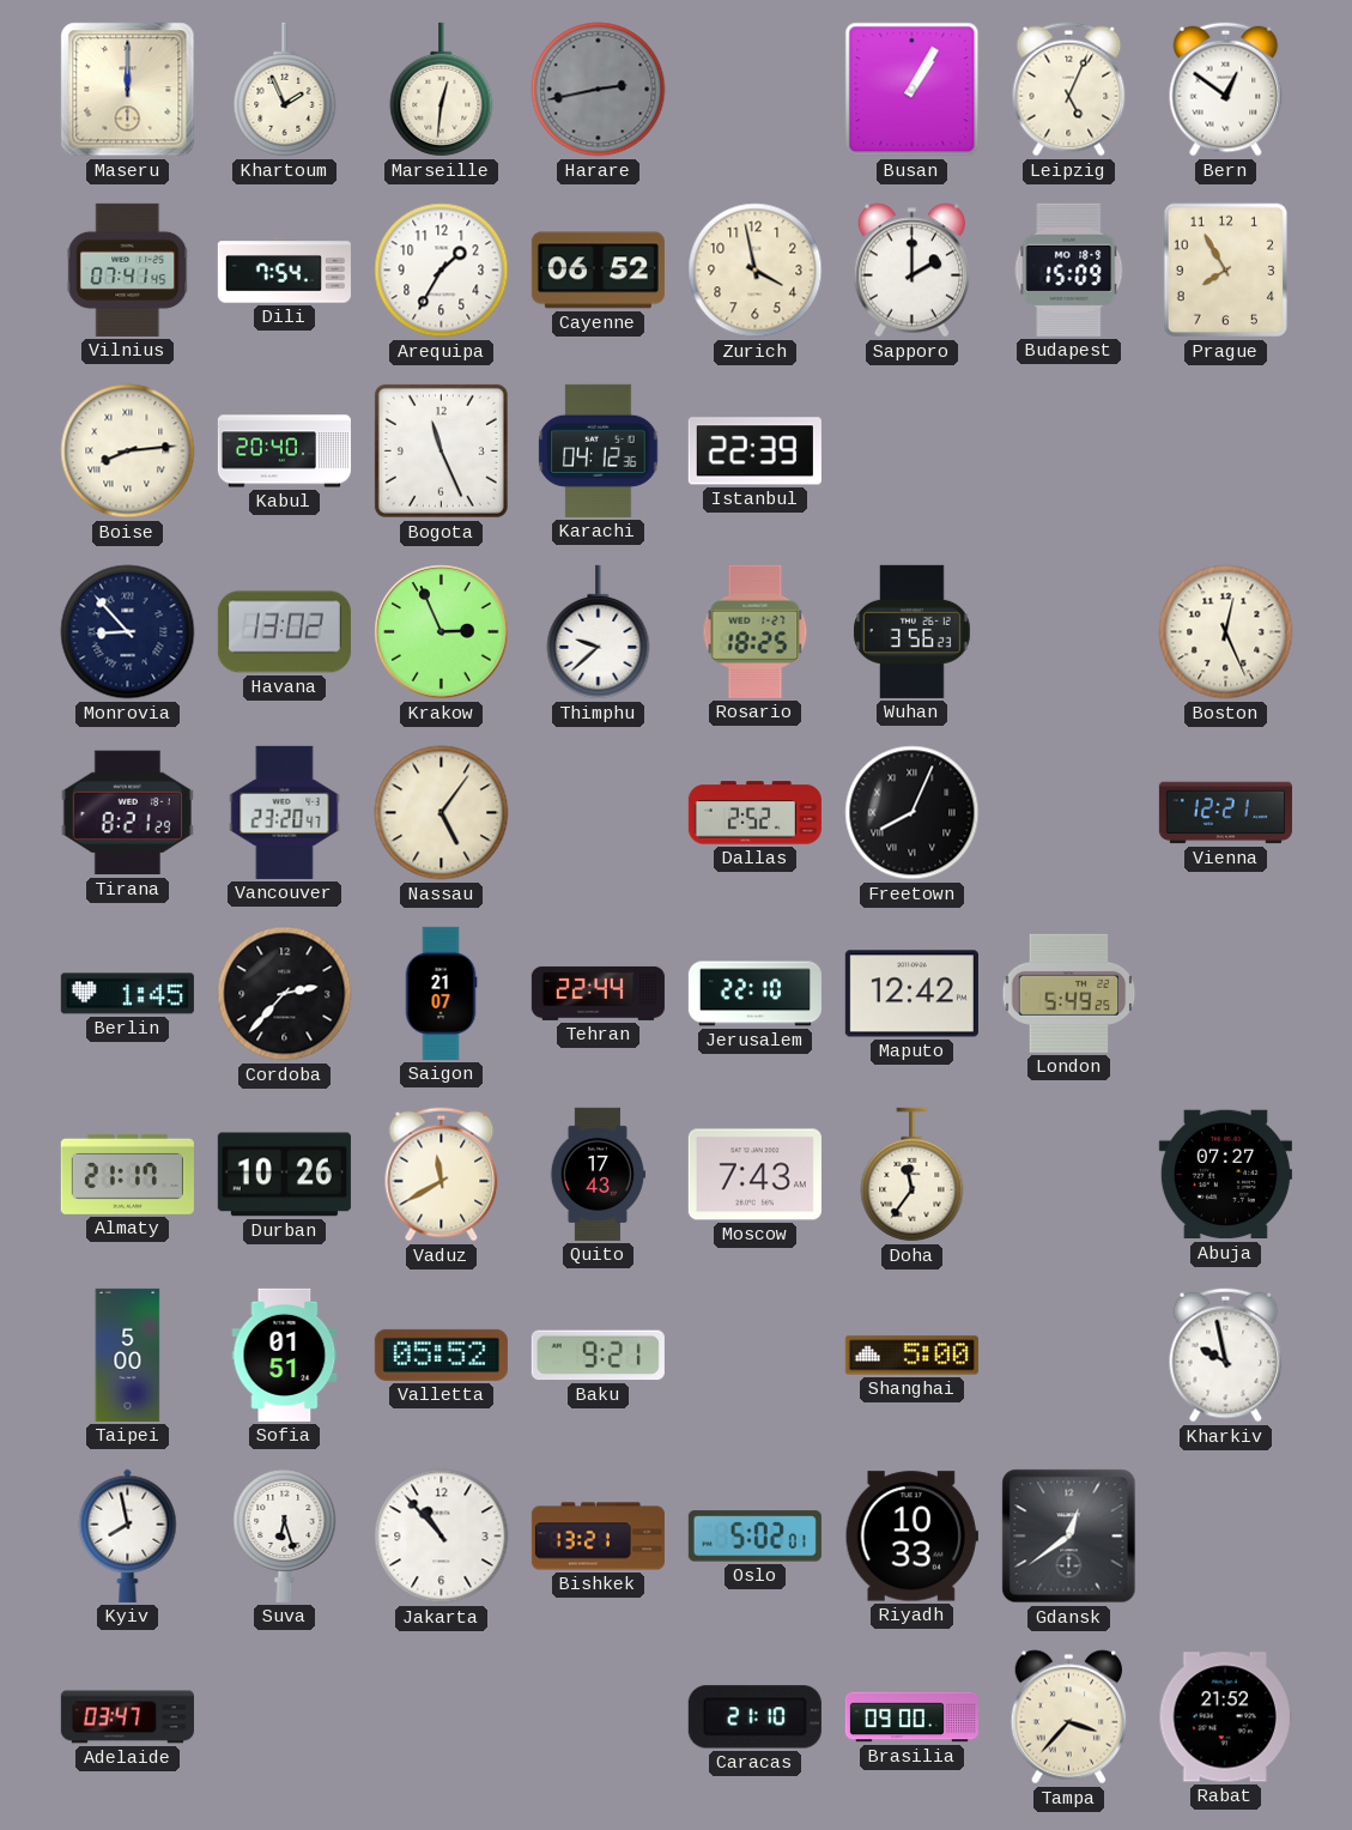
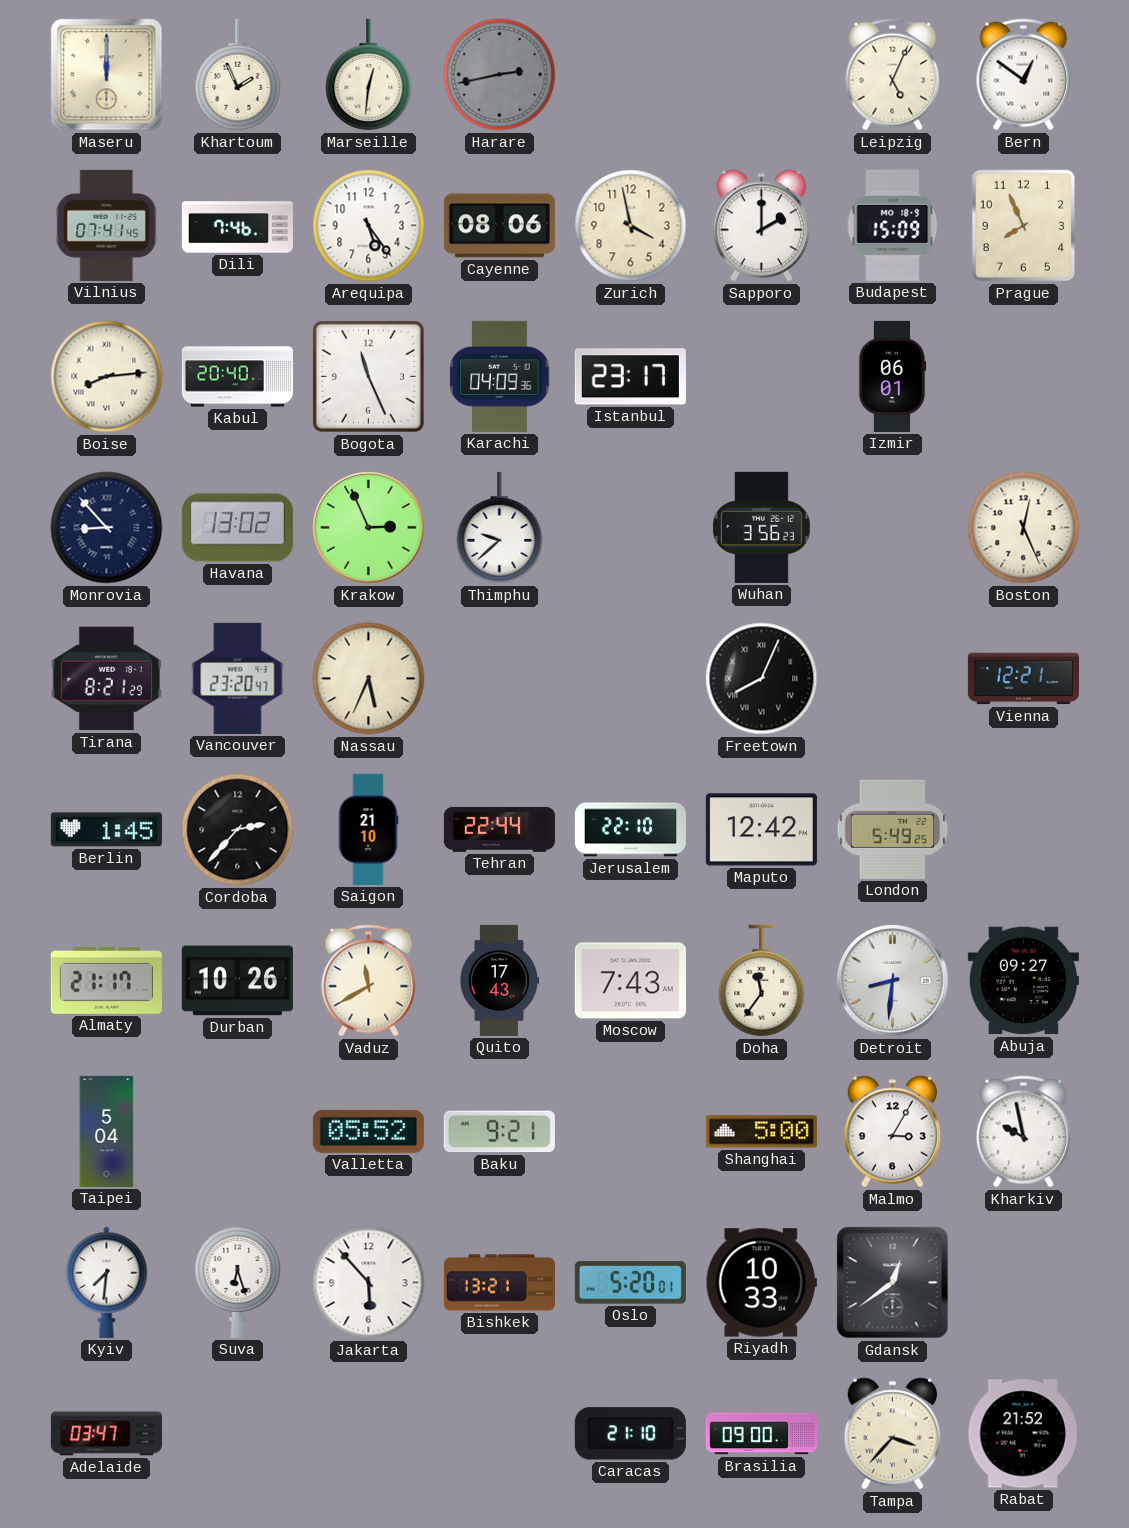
Busan: 1:05 -> none
Dili: 7:54 -> 7:46
Arequipa: 1:35 -> 5:24
Cayenne: 06:52 -> 08:06
Prague: 7:55 -> 7:56
Karachi: 04:12 -> 04:09
Istanbul: 22:39 -> 23:17
Izmir: none -> 06:01
Rosario: 18:25 -> none
Nassau: 5:06 -> 5:34
Dallas: 2:52 -> none
Saigon: 21:07 -> 21:10
Detroit: none -> 8:31
Abuja: 07:27 -> 09:27
Taipei: 5:00 -> 5:04
Sofia: 01:51 -> none
Malmo: none -> 3:05
Kyiv: 7:58 -> 7:31
Jakarta: 10:53 -> 5:53
Oslo: 5:02 -> 5:20
